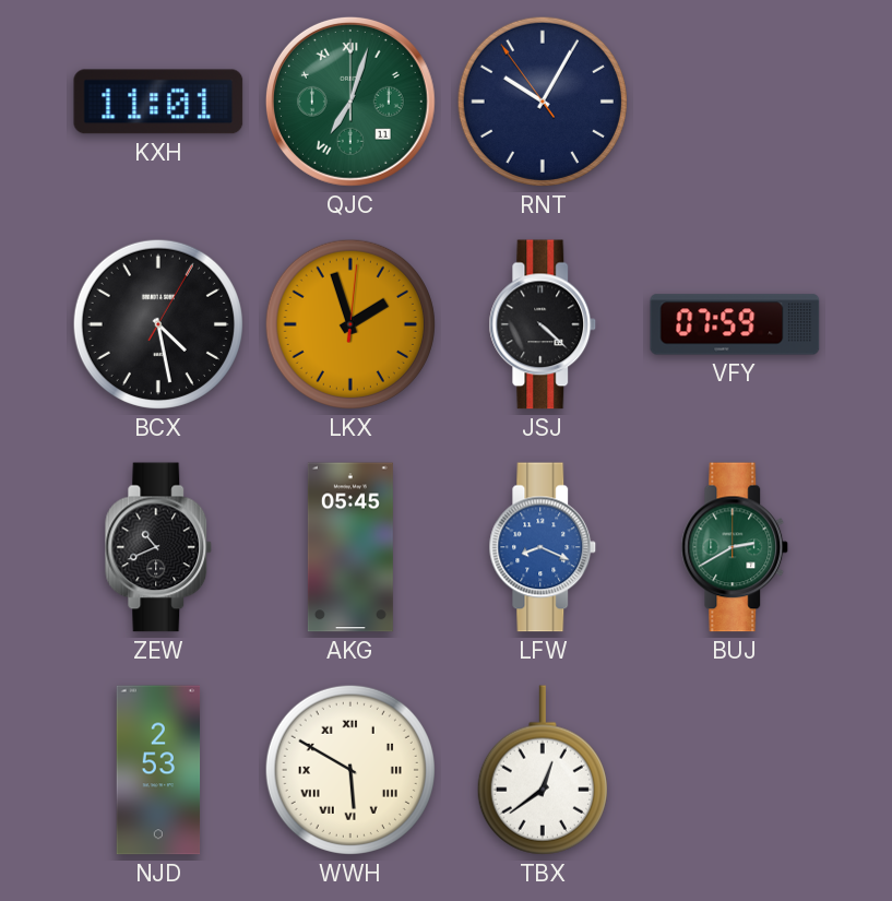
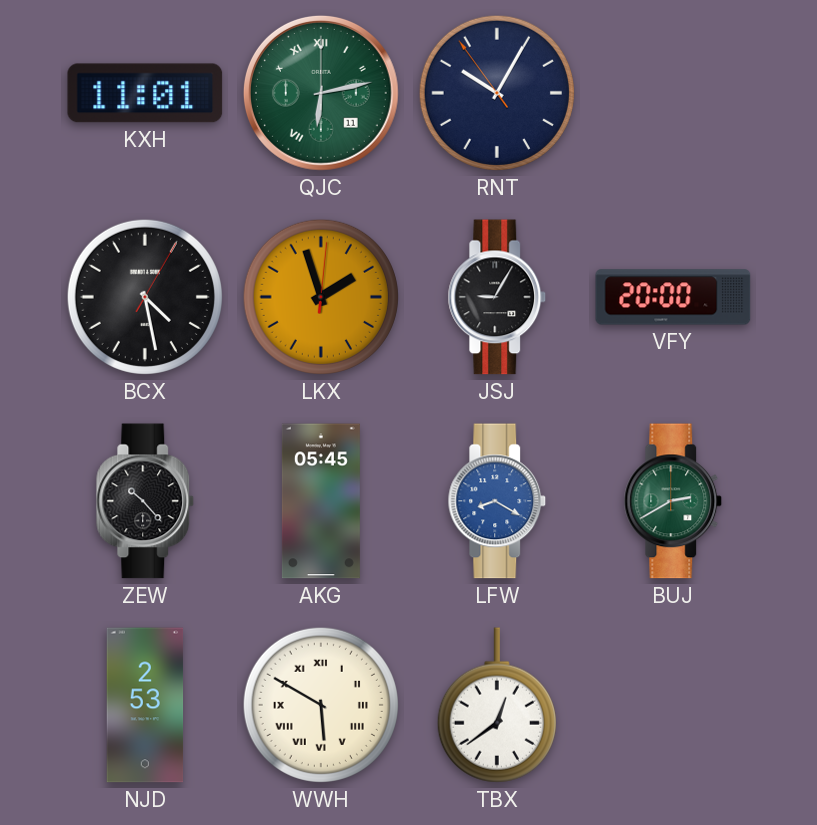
QJC: 7:03 -> 6:13
JSJ: 4:22 -> 9:05
VFY: 07:59 -> 20:00
ZEW: 10:41 -> 10:23
LFW: 8:19 -> 8:20
